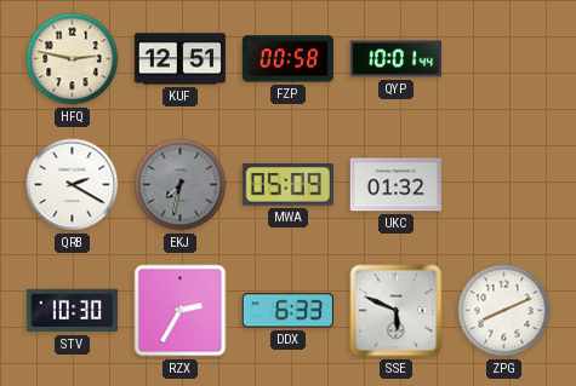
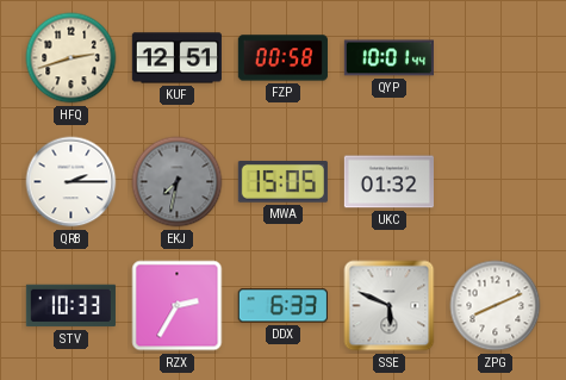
HFQ: 2:47 -> 2:42
QRB: 2:20 -> 2:15
MWA: 05:09 -> 15:05
STV: 10:30 -> 10:33
